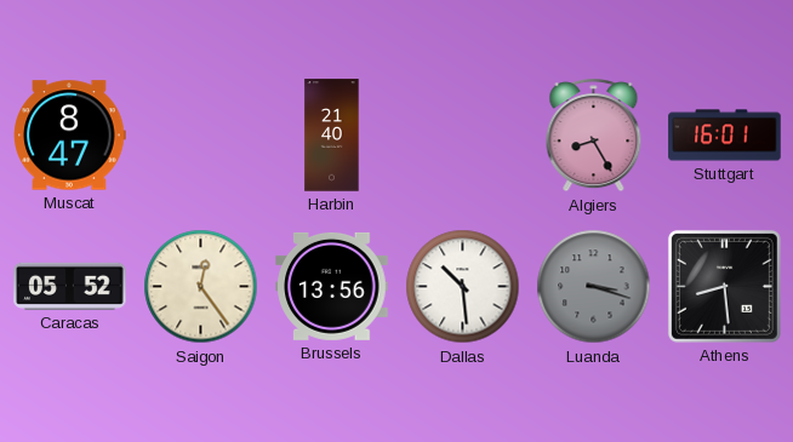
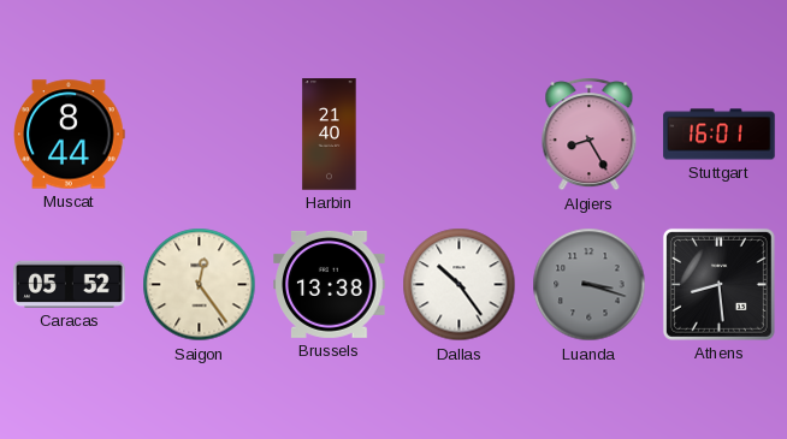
Muscat: 8:47 -> 8:44
Brussels: 13:56 -> 13:38
Dallas: 10:29 -> 10:24
